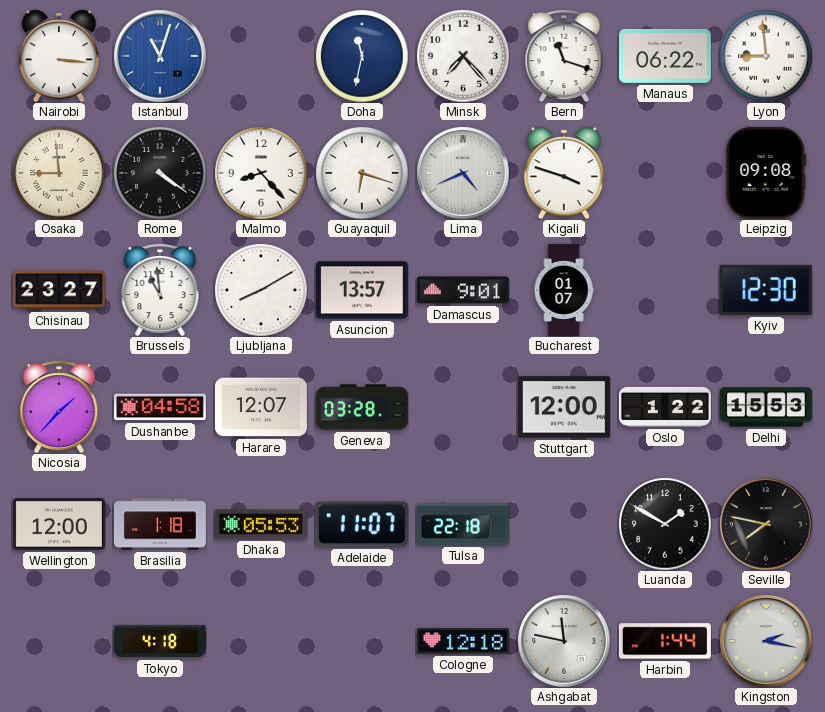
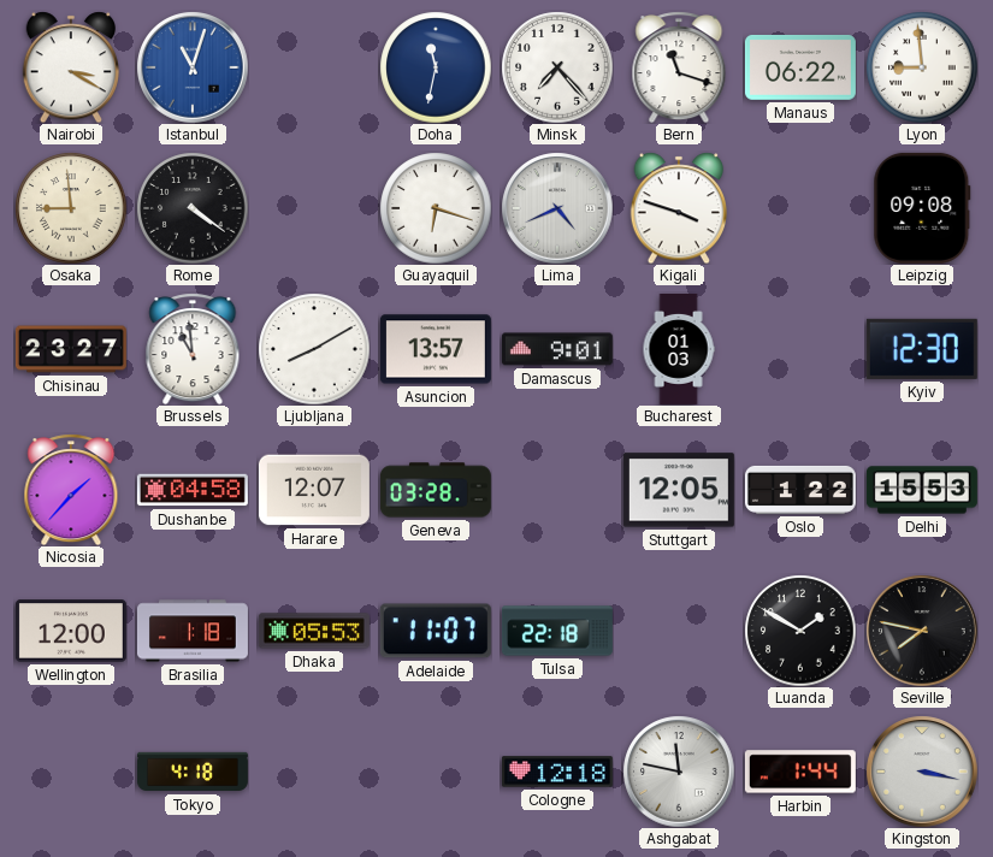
Nairobi: 3:16 -> 3:20
Malmo: 8:23 -> none
Bucharest: 01:07 -> 01:03
Stuttgart: 12:00 -> 12:05
Kingston: 2:17 -> 3:17
